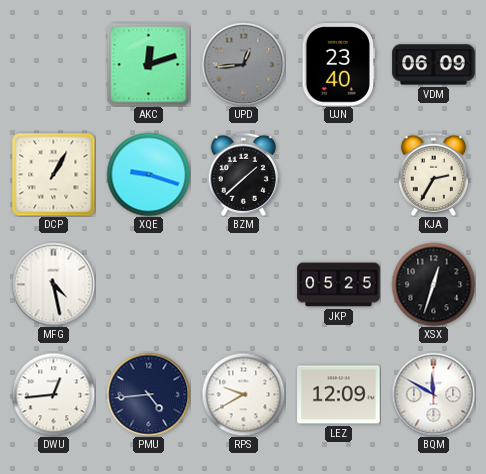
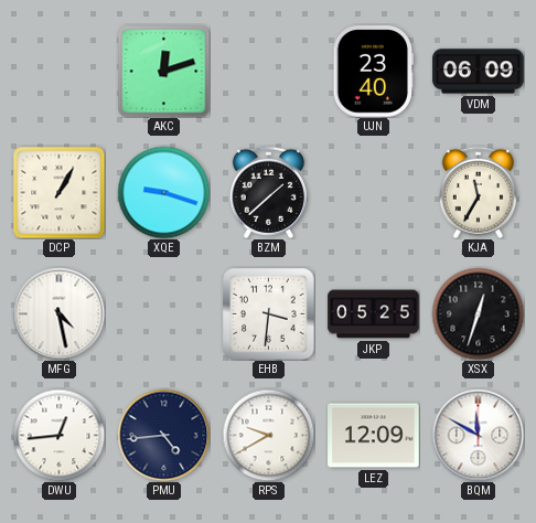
UPD: 12:44 -> none
KJA: 2:35 -> 11:35
EHB: none -> 3:31
